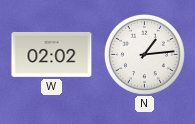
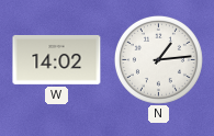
W: 02:02 -> 14:02
